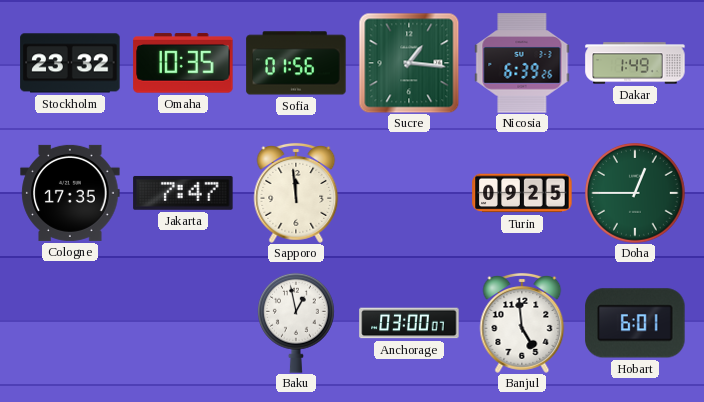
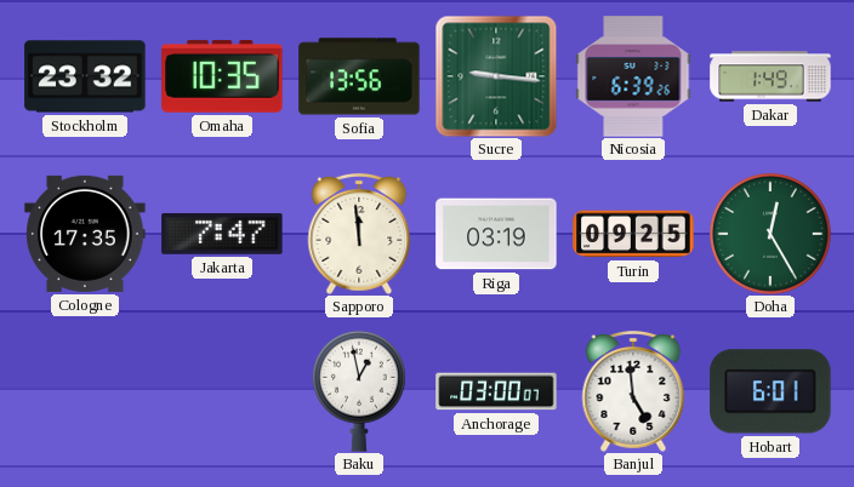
Sofia: 01:56 -> 13:56
Sucre: 1:16 -> 9:16
Riga: none -> 03:19
Doha: 12:45 -> 12:25
